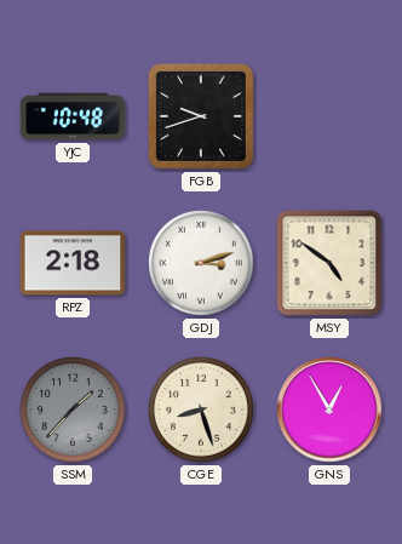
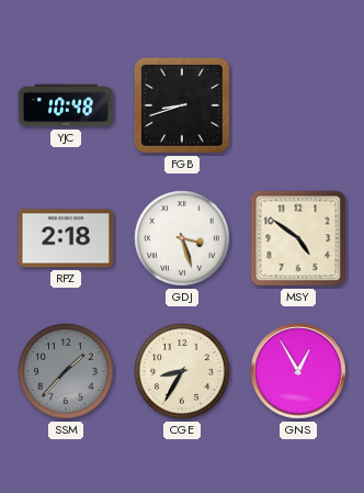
FGB: 9:42 -> 8:42
GDJ: 3:12 -> 3:27
CGE: 8:27 -> 8:35
